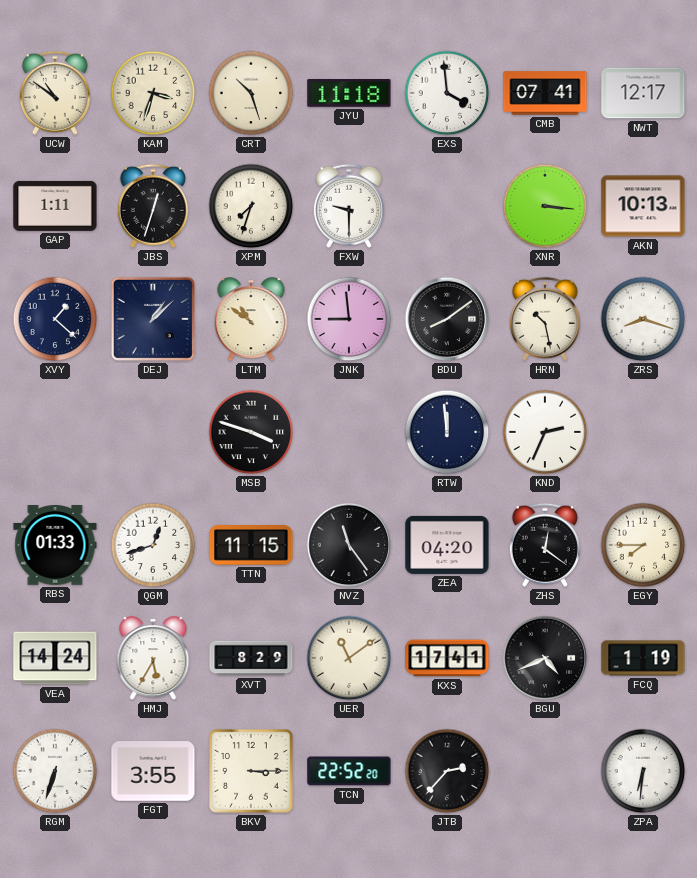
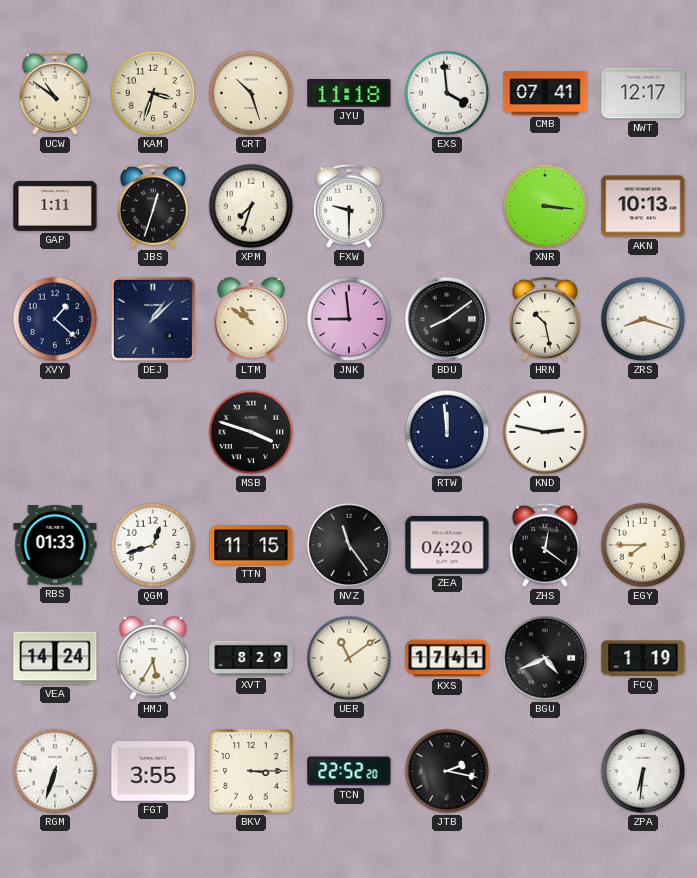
KND: 2:34 -> 2:47
JTB: 2:37 -> 2:17
